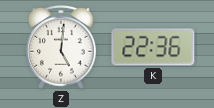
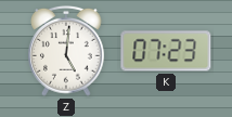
K: 22:36 -> 07:23
